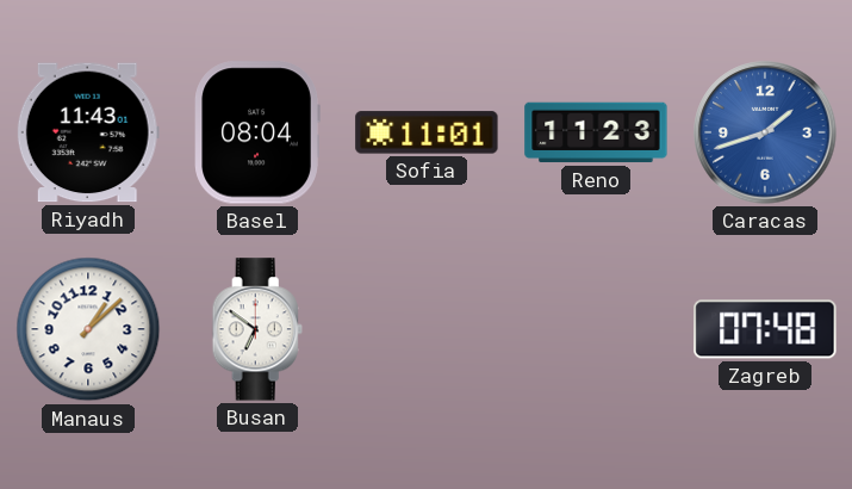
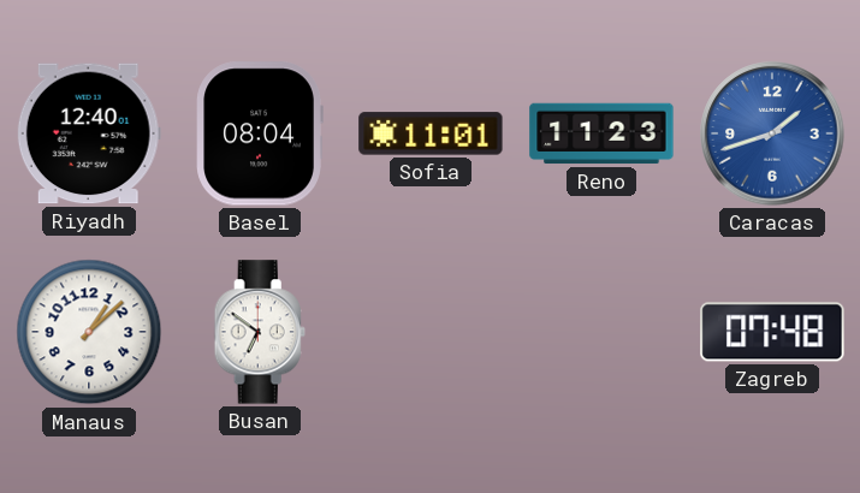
Riyadh: 11:43 -> 12:40
